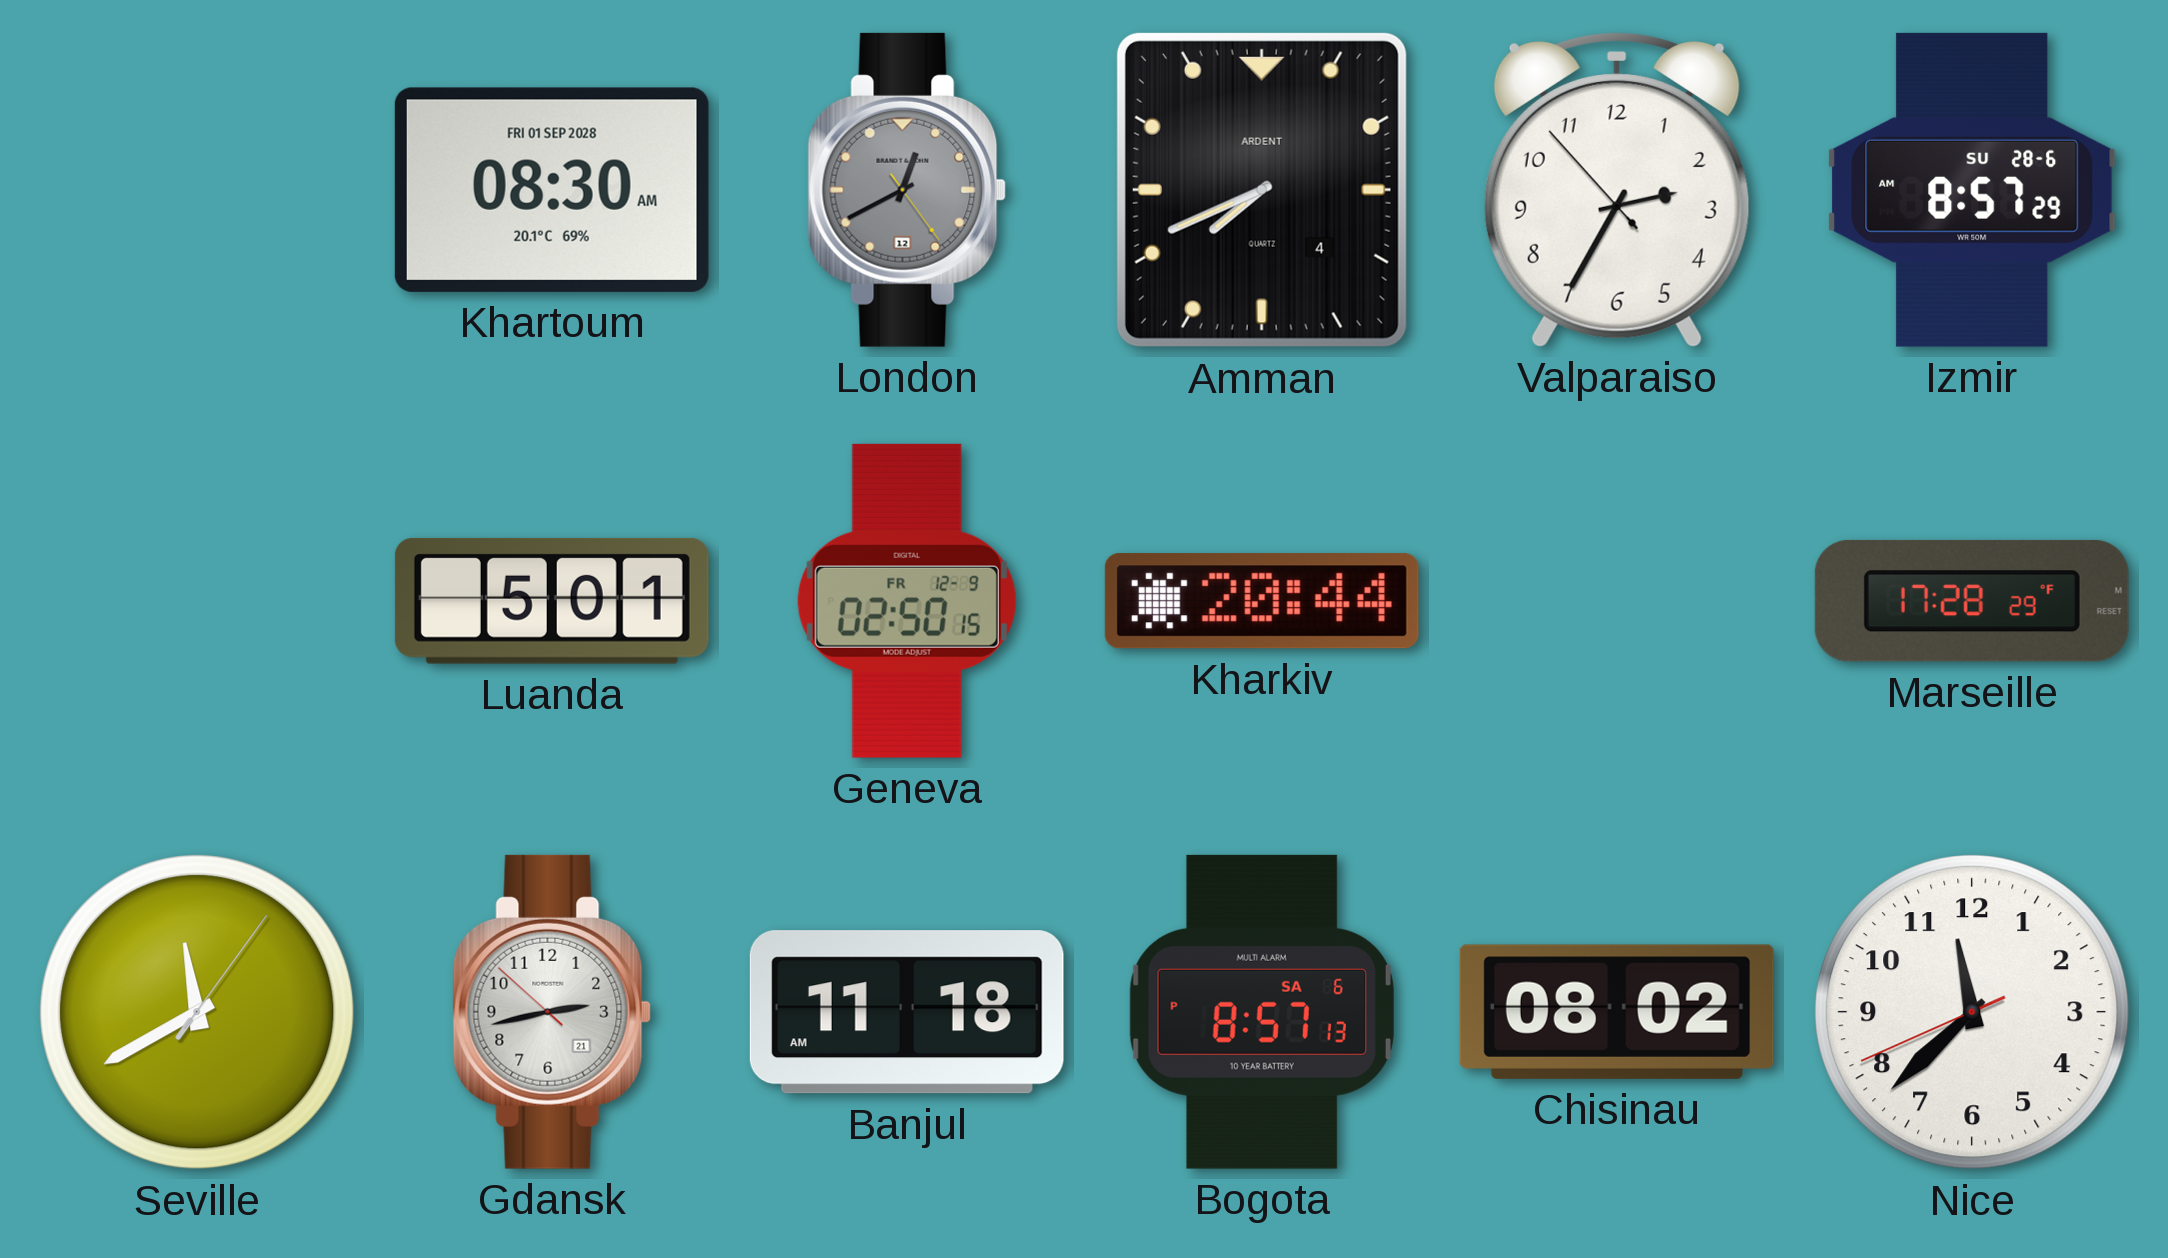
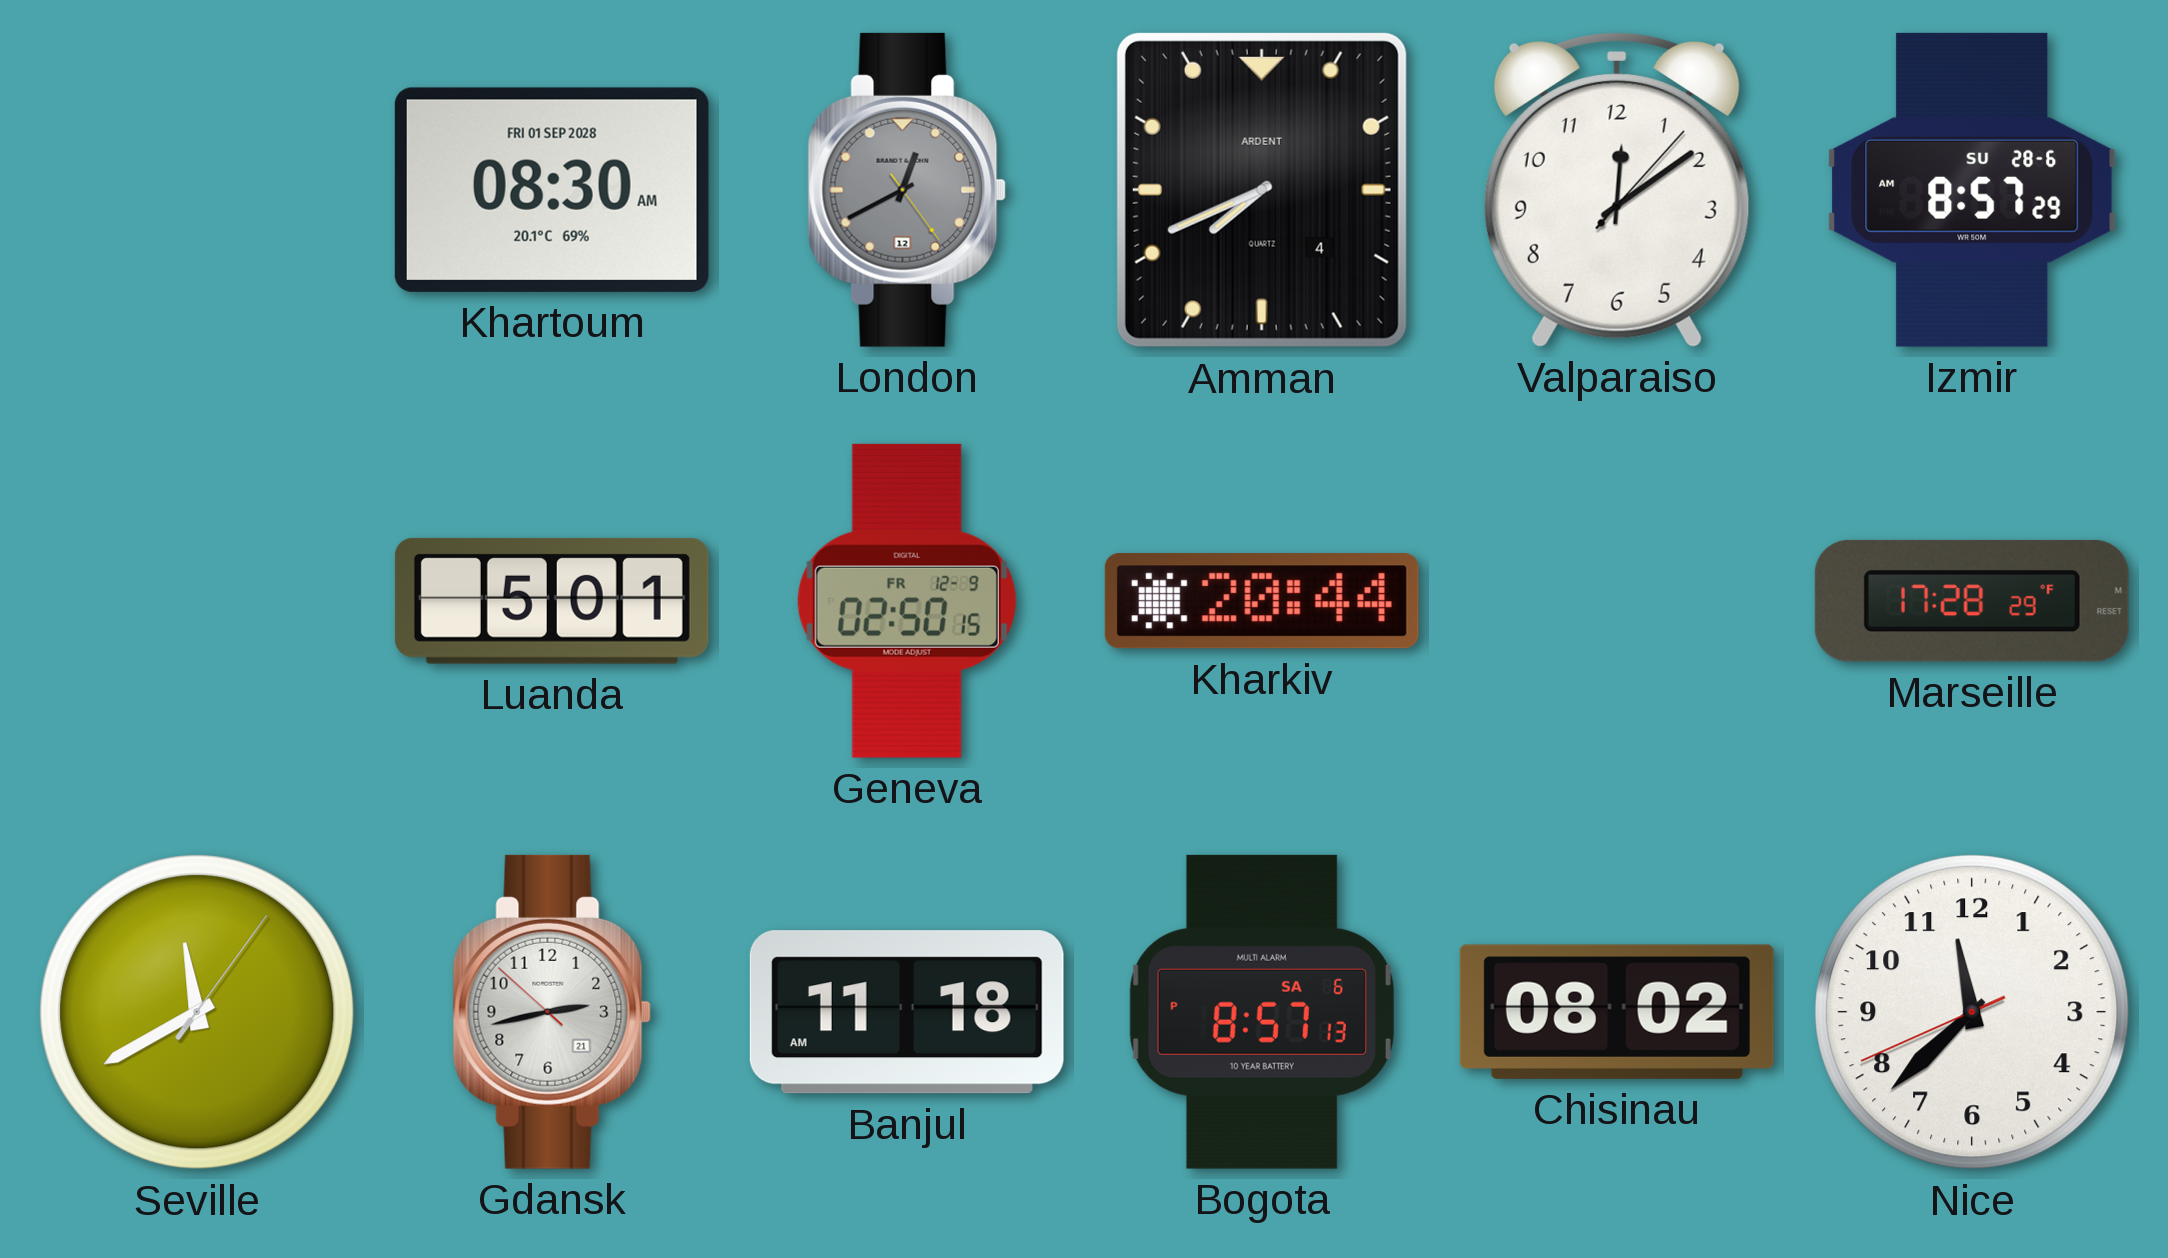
Valparaiso: 2:34 -> 12:09
